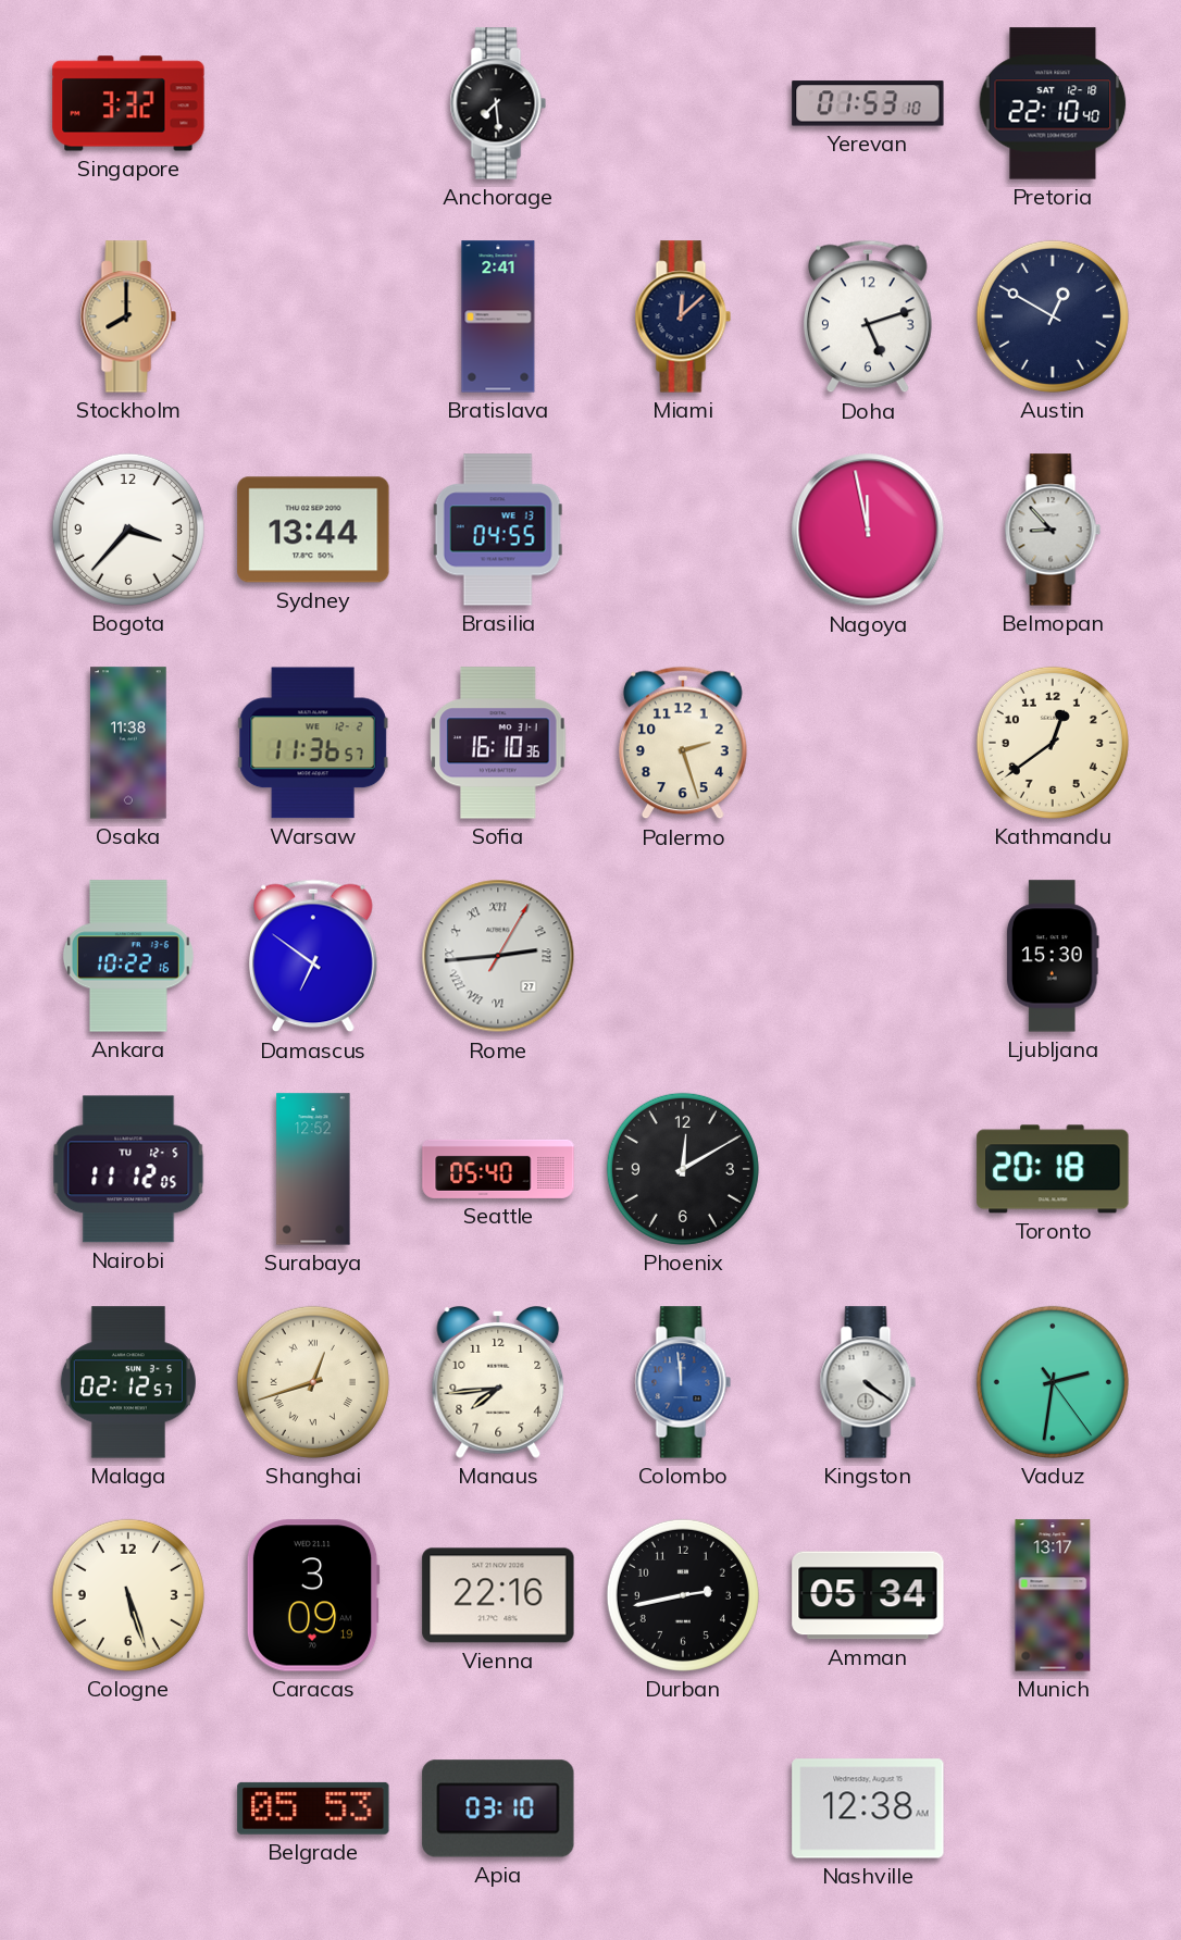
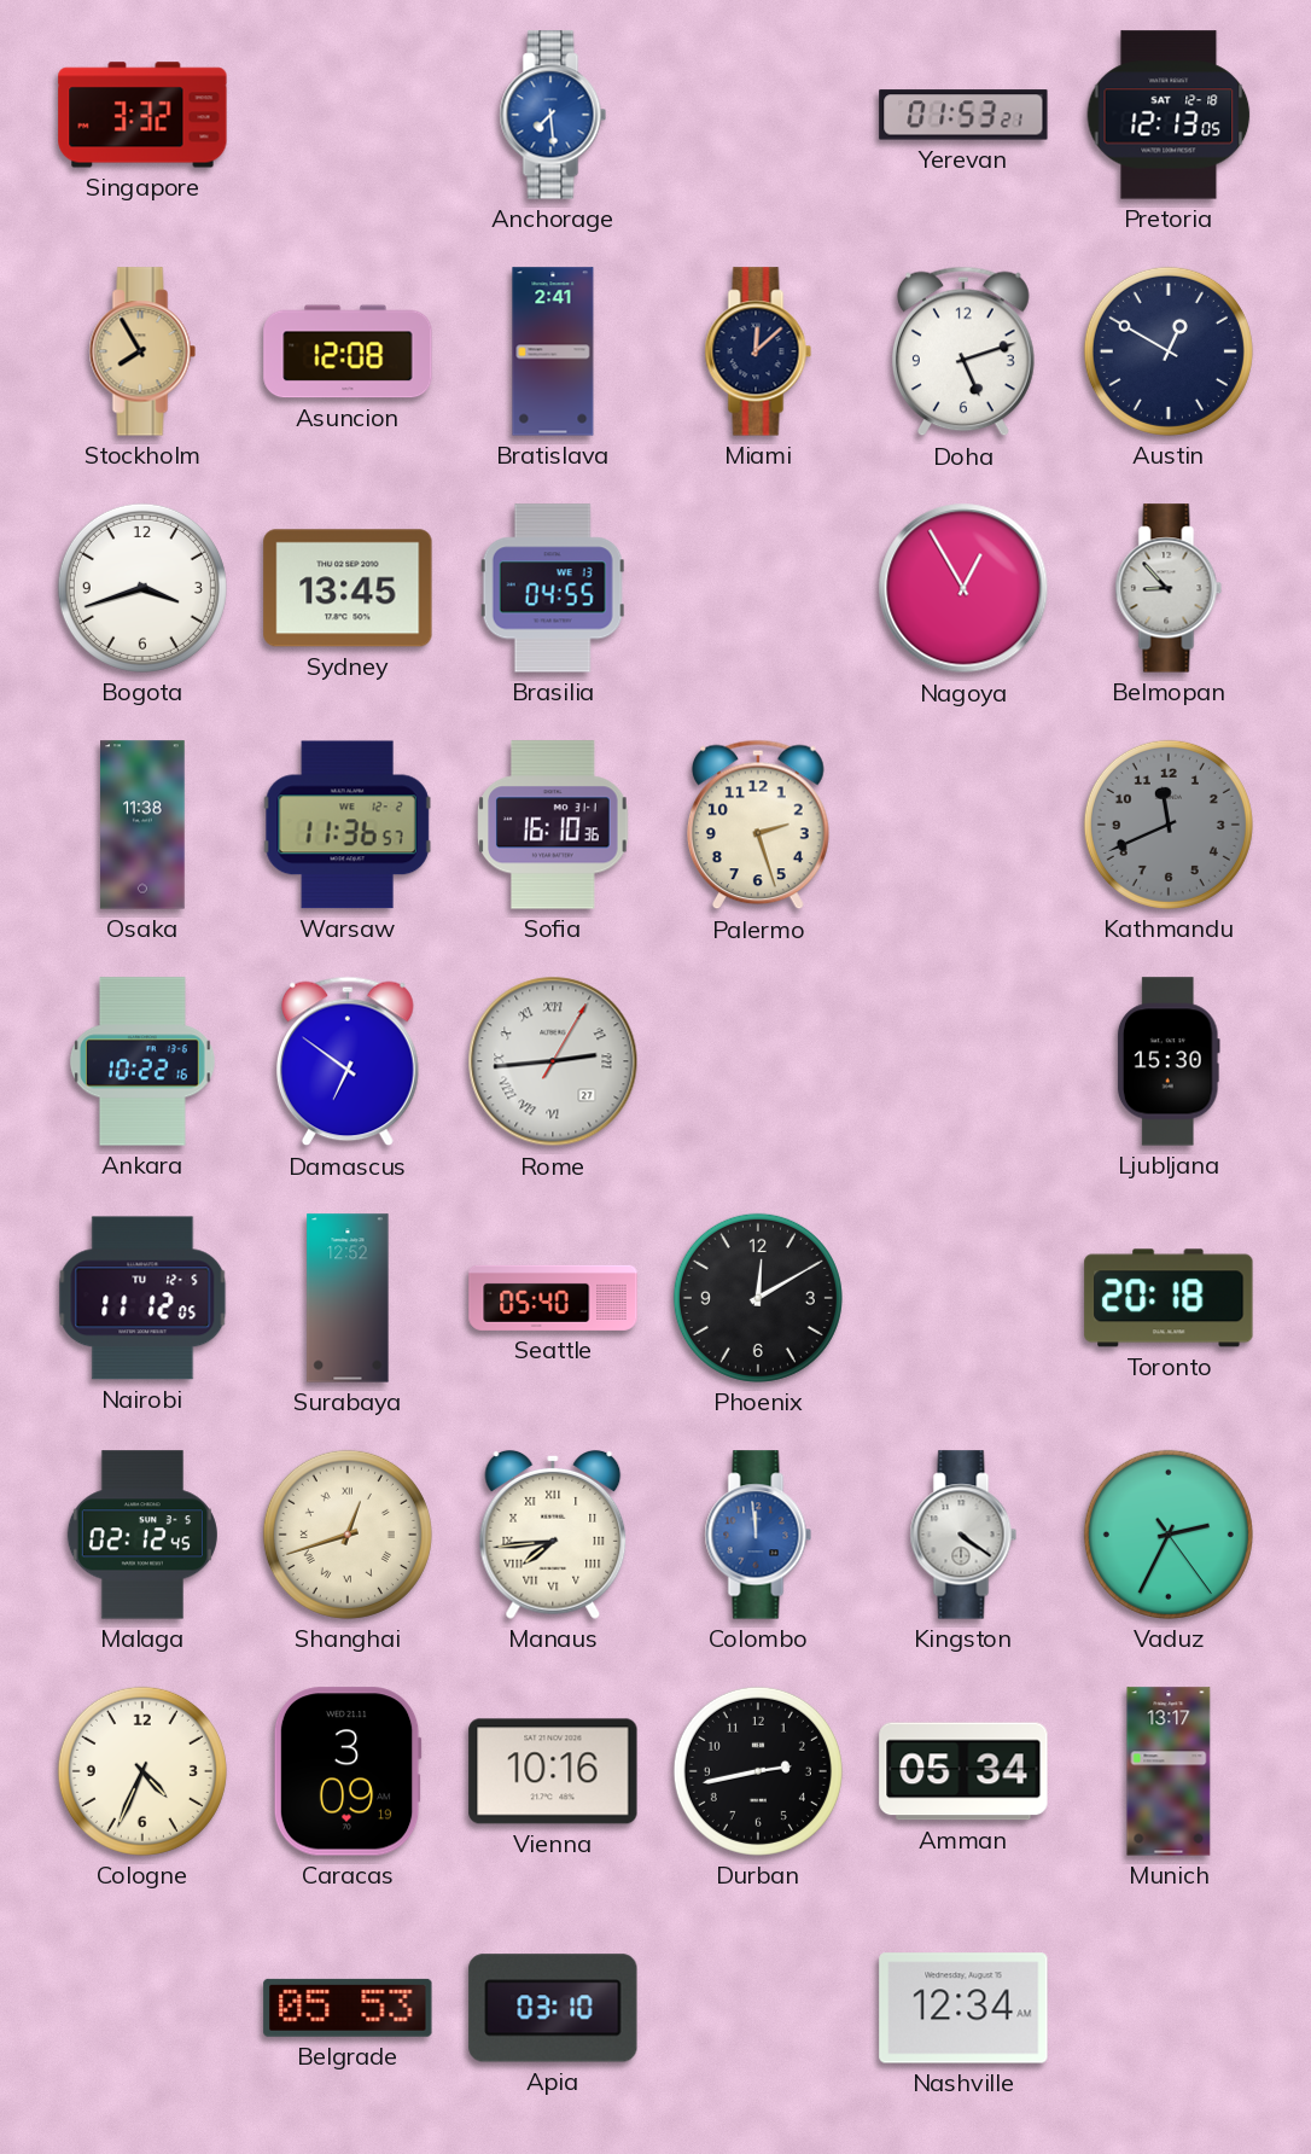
Anchorage dial: black -> blue
Yerevan: 01:53:10 -> 01:53:21
Pretoria: 22:10 -> 12:13
Stockholm: 8:00 -> 7:55
Asuncion: none -> 12:08
Bogota: 3:37 -> 3:42
Sydney: 13:44 -> 13:45
Nagoya: 11:58 -> 12:55
Kathmandu: 12:39 -> 11:41
Kathmandu dial: cream -> grey
Malaga: 02:12:57 -> 02:12:45
Manaus numerals: Arabic -> Roman
Vaduz: 2:31 -> 2:34
Cologne: 5:27 -> 4:34
Vienna: 22:16 -> 10:16
Nashville: 12:38 -> 12:34
